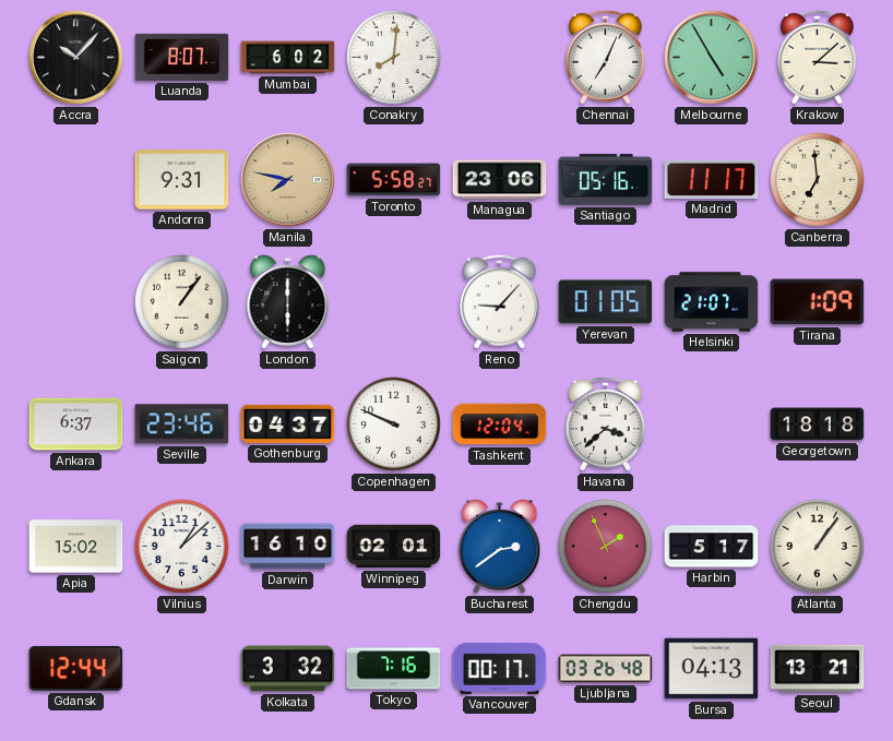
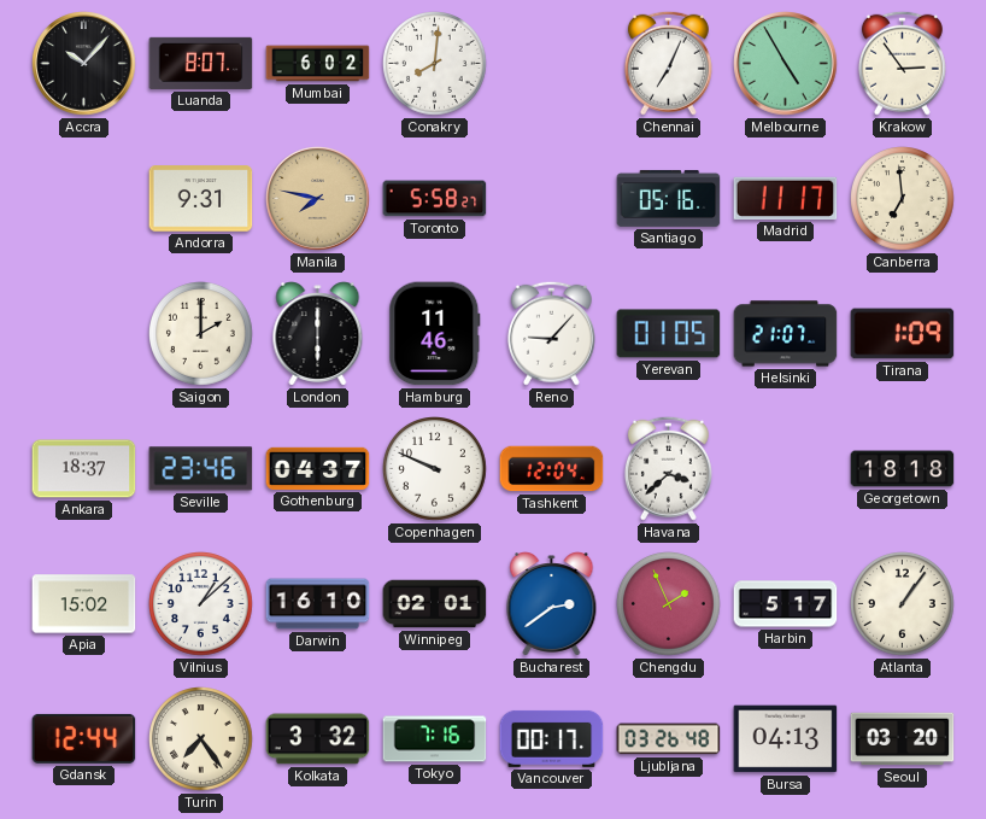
Krakow: 3:08 -> 2:54
Managua: 23:06 -> none
Saigon: 1:06 -> 2:00
Hamburg: none -> 11:46
Ankara: 6:37 -> 18:37
Turin: none -> 7:24
Seoul: 13:21 -> 03:20
